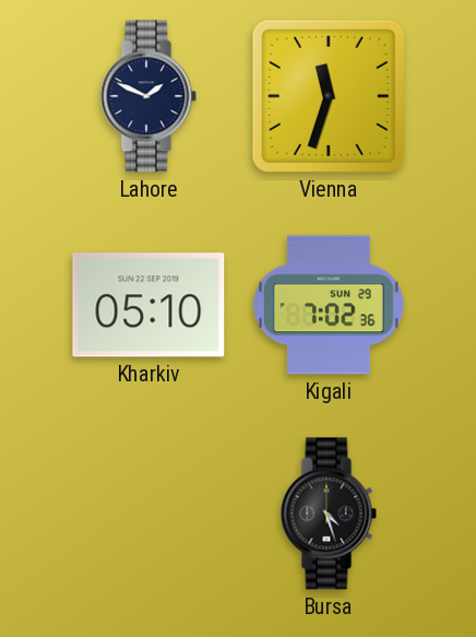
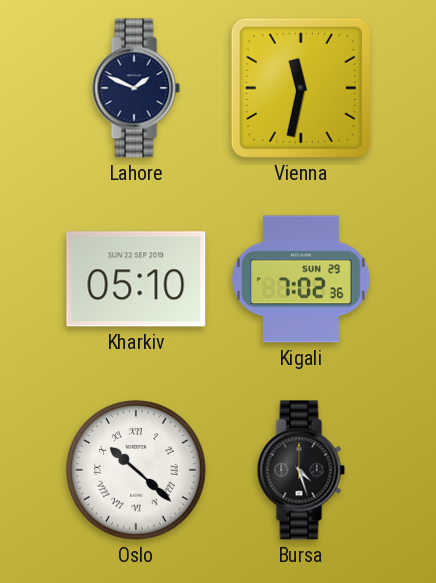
Vienna: 11:33 -> 11:32
Oslo: none -> 10:22
